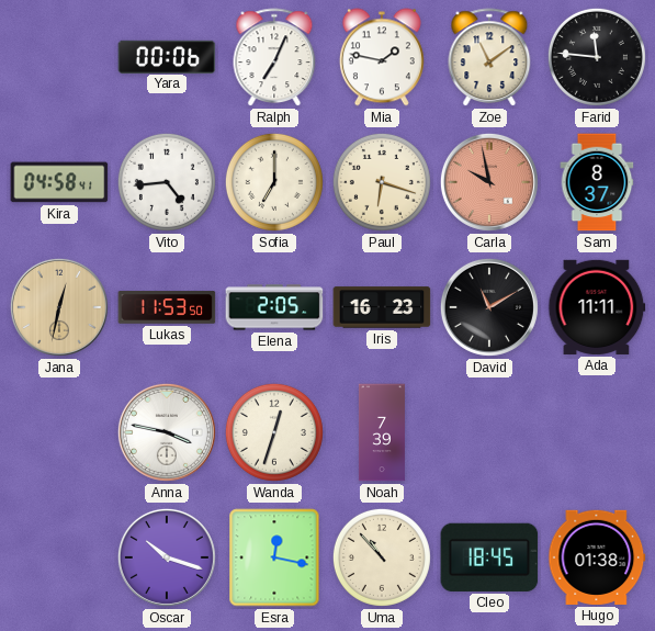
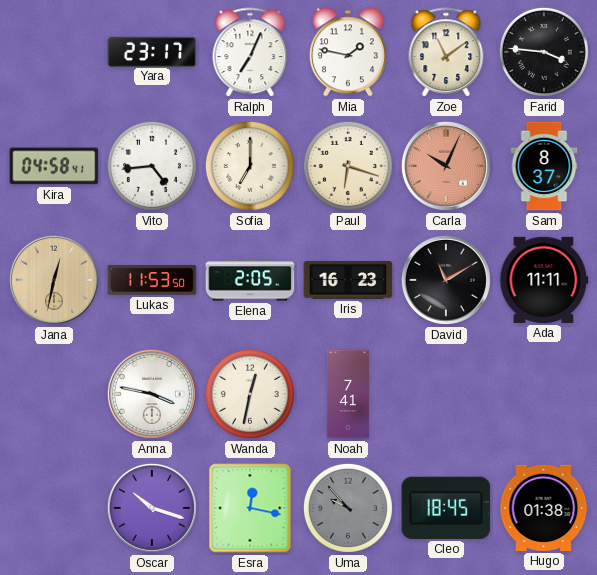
Yara: 00:06 -> 23:17
Farid: 11:46 -> 3:46
Carla: 9:58 -> 10:04
Wanda: 12:33 -> 12:32
Noah: 7:39 -> 7:41
Uma: 10:53 -> 9:53
Uma dial: cream -> grey
